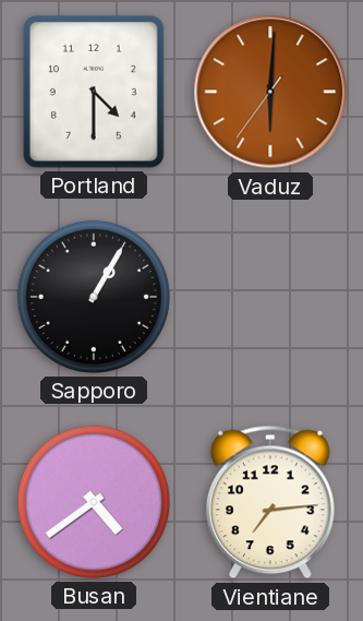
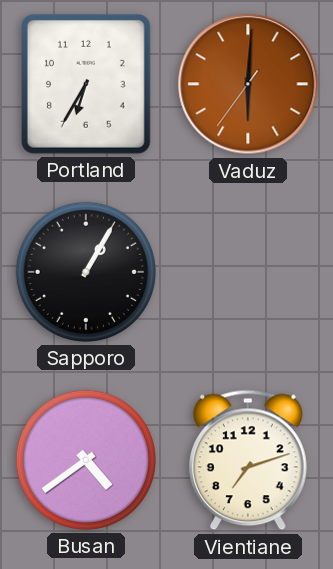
Portland: 4:30 -> 6:35
Vientiane: 7:14 -> 7:12
